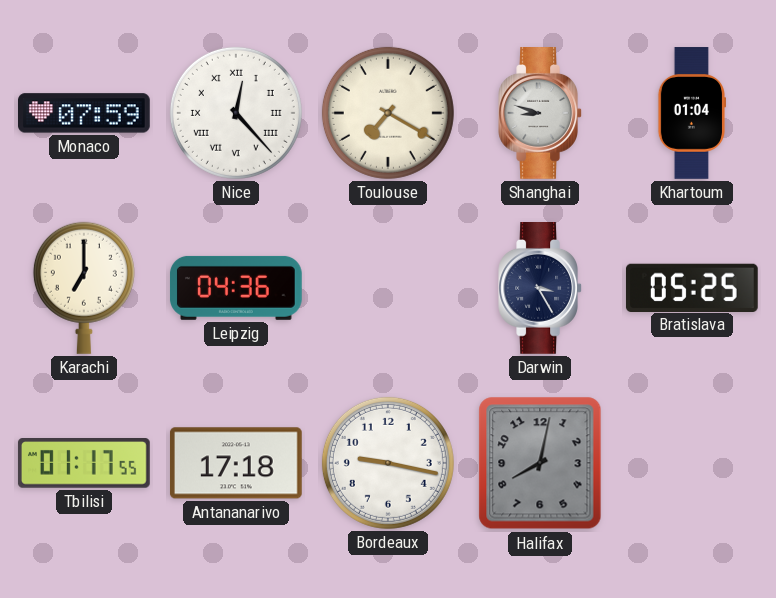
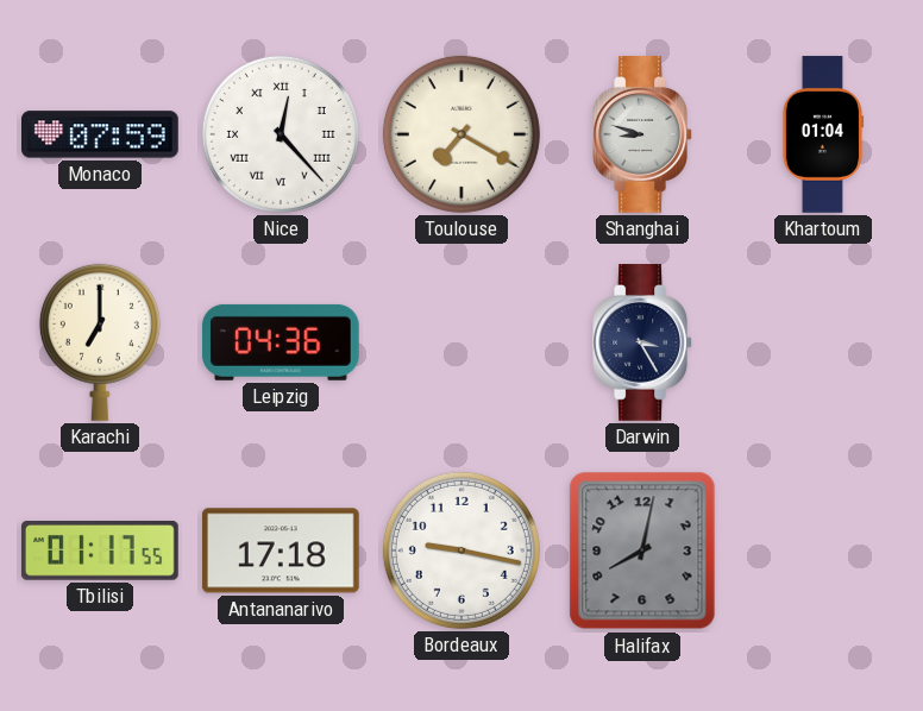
Bratislava: 05:25 -> none
